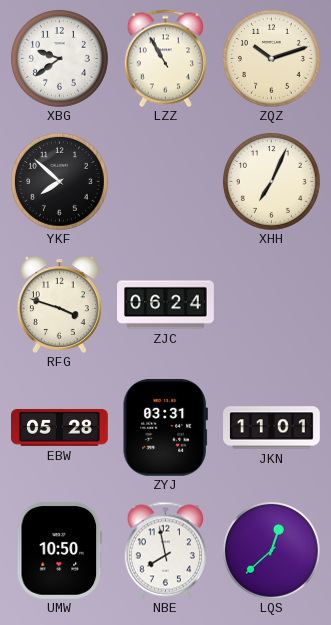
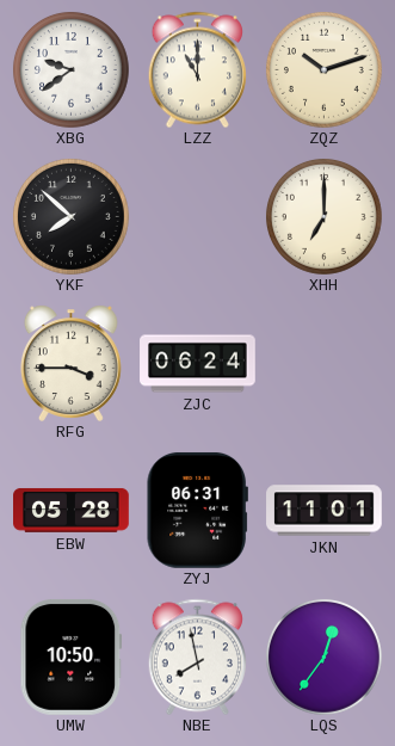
LZZ: 10:55 -> 11:00
XHH: 7:04 -> 7:00
RFG: 3:48 -> 3:45
ZYJ: 03:31 -> 06:31
LQS: 12:38 -> 12:36
